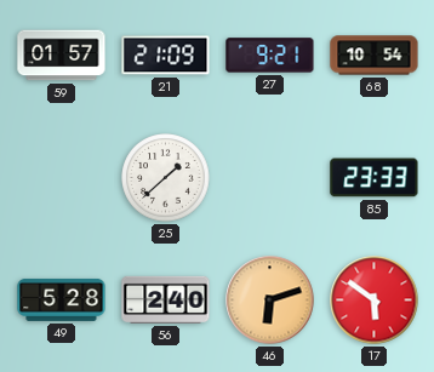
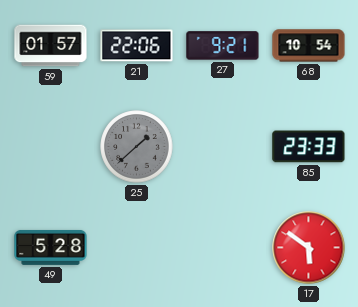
21: 21:09 -> 22:06
25 dial: white -> grey
56: 2:40 -> none
46: 6:12 -> none
